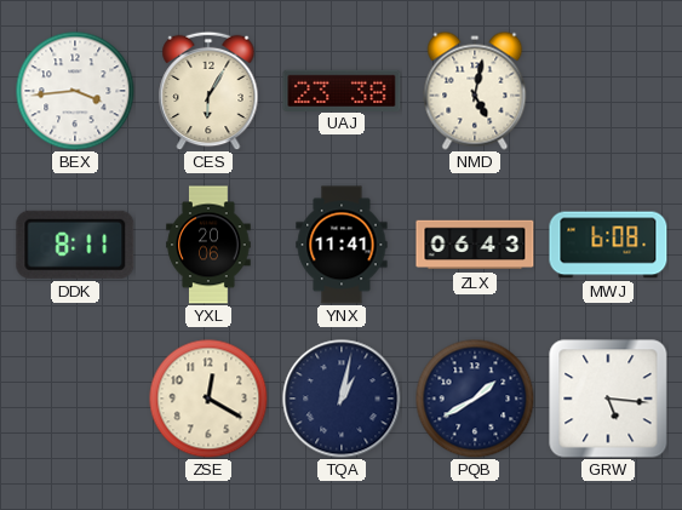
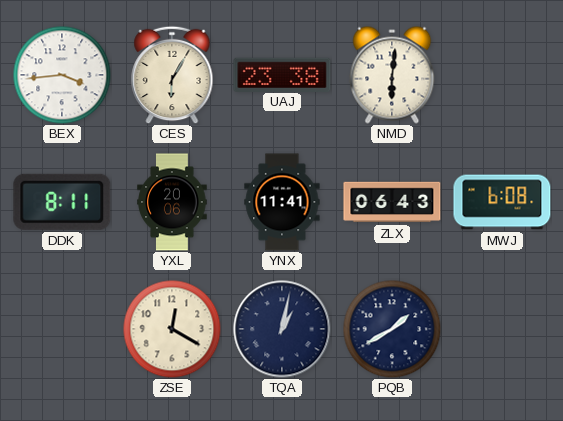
NMD: 5:02 -> 6:01
GRW: 5:16 -> none
